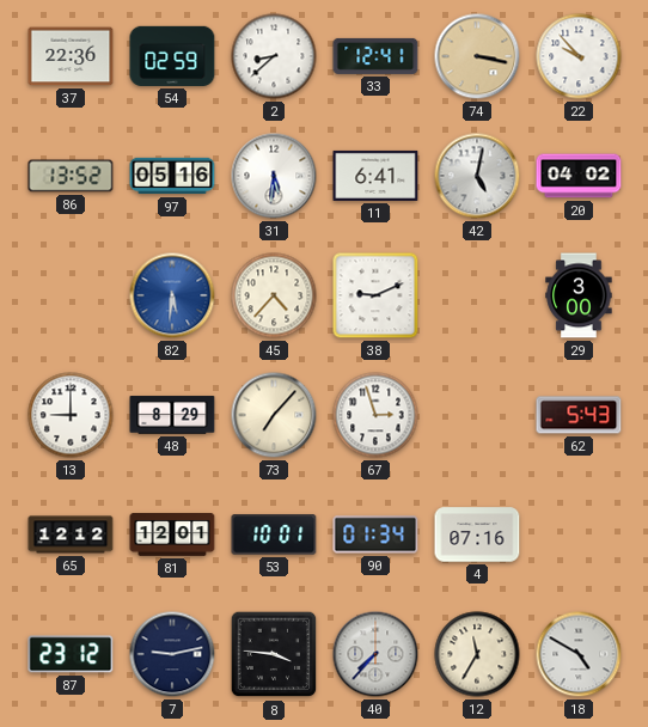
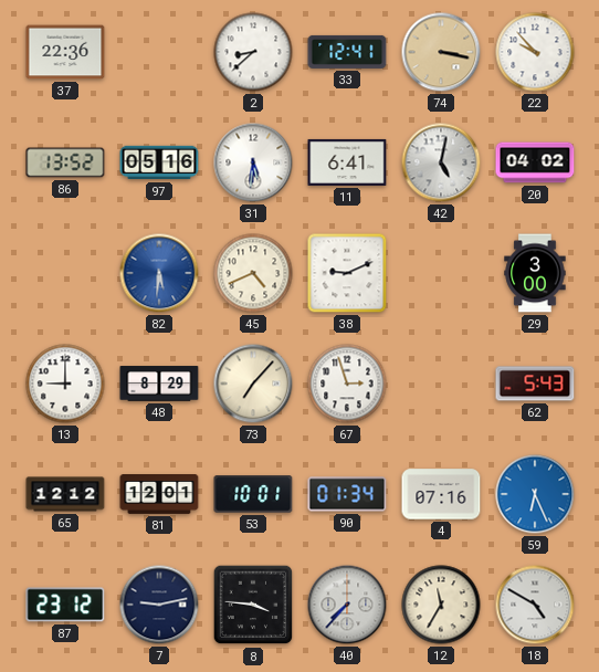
54: 02:59 -> none
45: 4:37 -> 4:41
59: none -> 6:26
